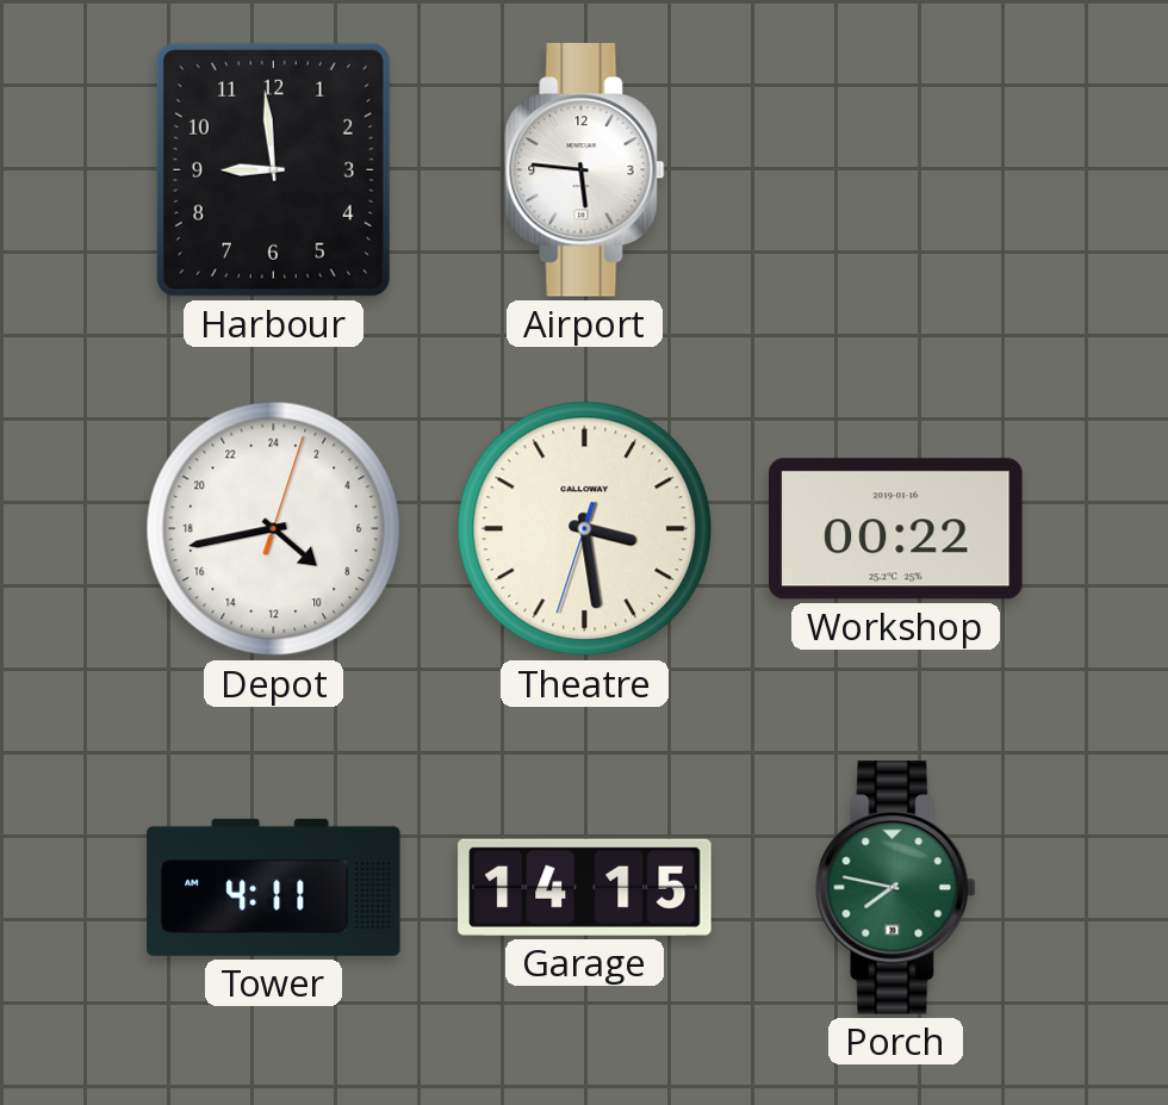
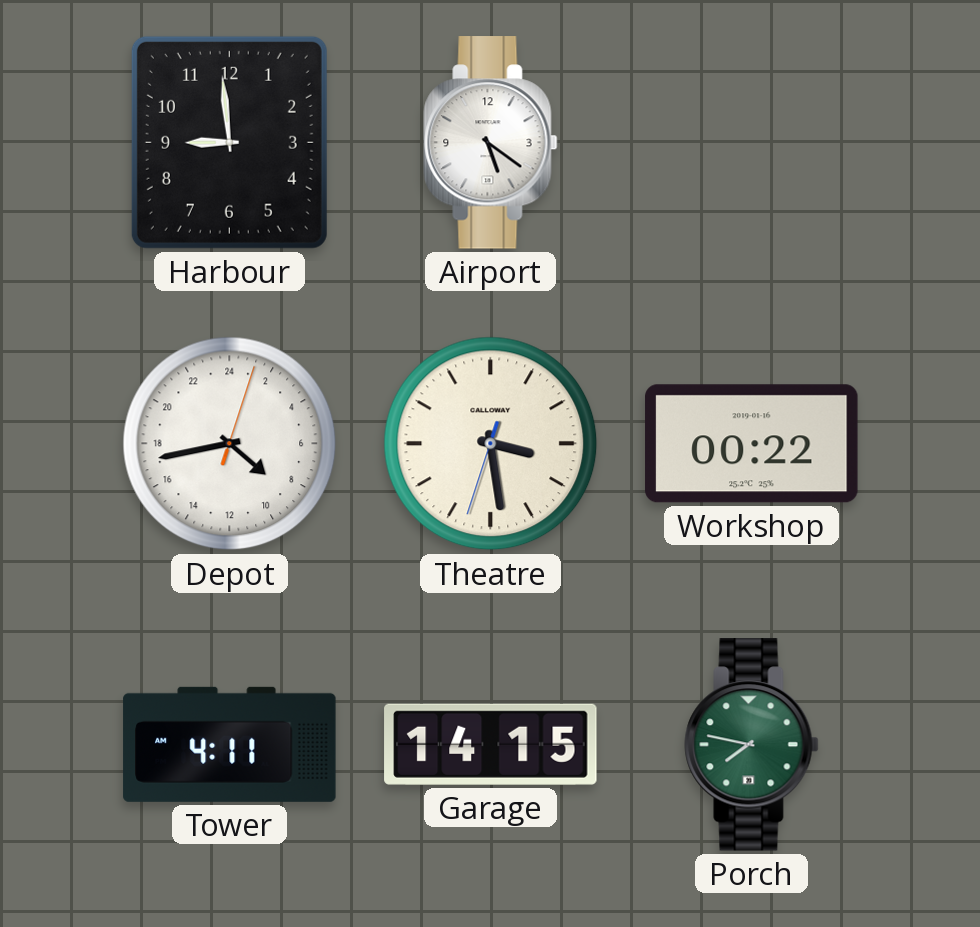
Airport: 5:46 -> 5:21
